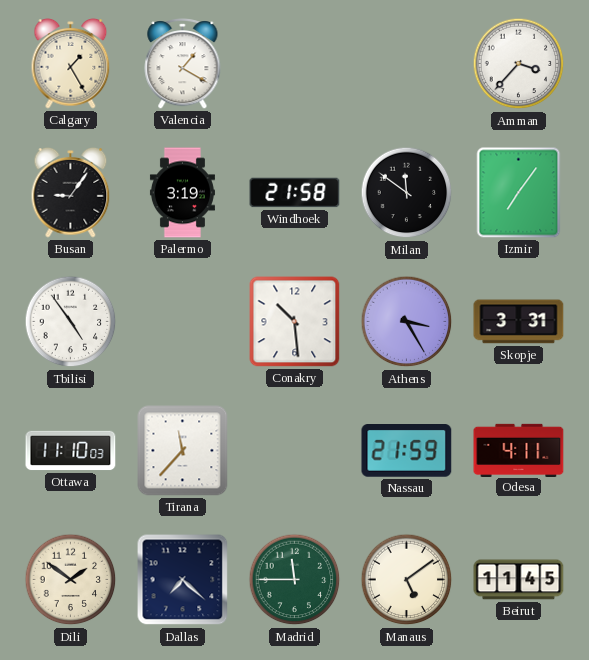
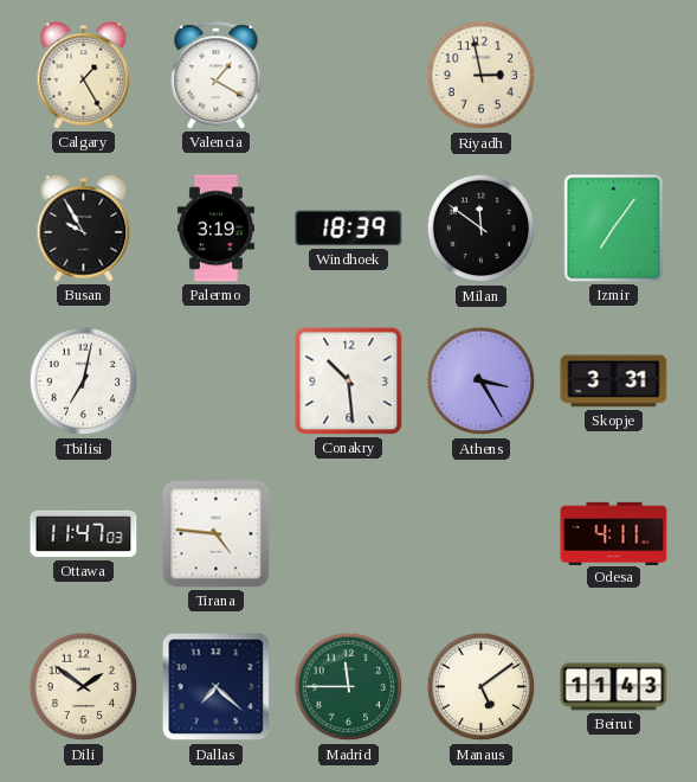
Riyadh: none -> 2:58
Amman: 3:37 -> none
Busan: 9:06 -> 9:55
Windhoek: 21:58 -> 18:39
Tbilisi: 4:54 -> 7:02
Ottawa: 11:10 -> 11:47
Tirana: 11:37 -> 4:46
Nassau: 21:59 -> none
Beirut: 11:45 -> 11:43
